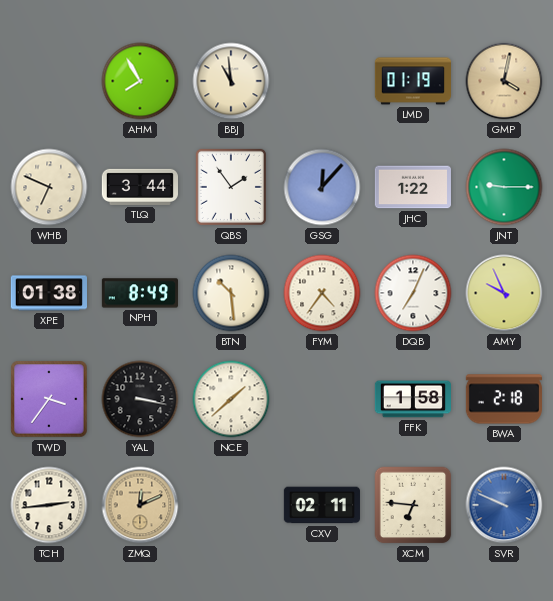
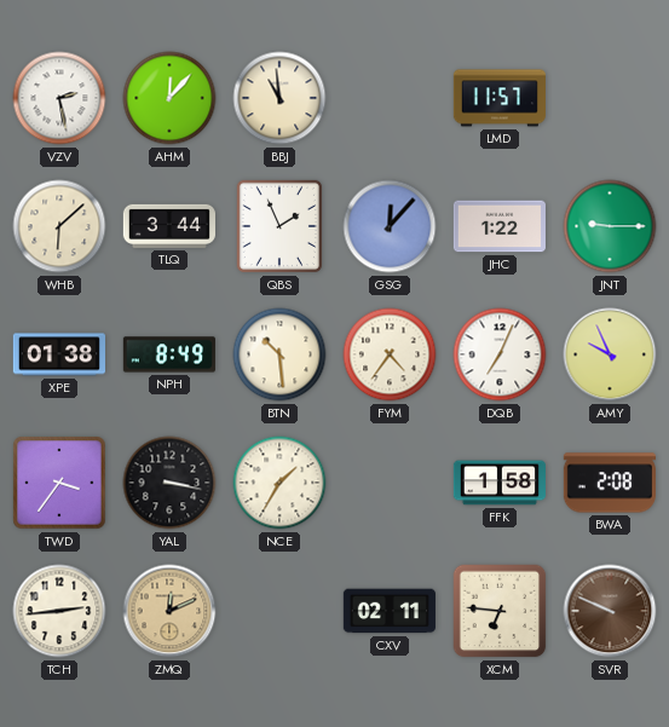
VZV: none -> 2:28
AHM: 7:55 -> 12:07
LMD: 01:19 -> 11:57
GMP: 4:02 -> none
WHB: 6:49 -> 6:08
QBS: 1:54 -> 1:56
NCE: 1:38 -> 1:35
BWA: 2:18 -> 2:08
SVR dial: blue -> brown
